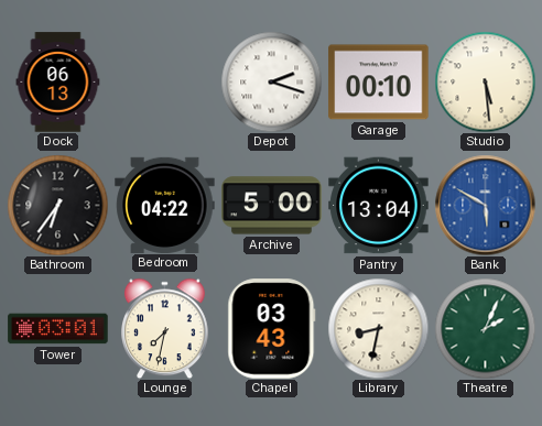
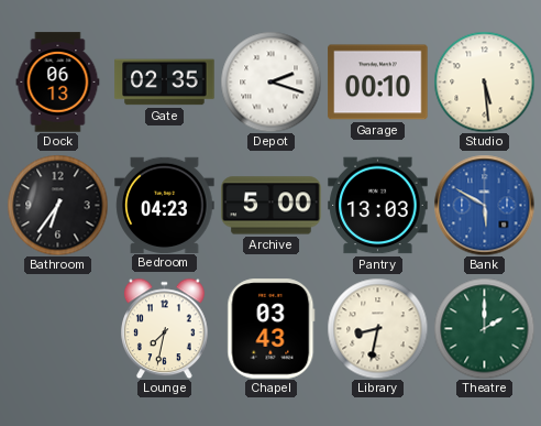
Gate: none -> 02:35
Bedroom: 04:22 -> 04:23
Pantry: 13:04 -> 13:03
Tower: 03:01 -> none
Theatre: 2:04 -> 2:00
